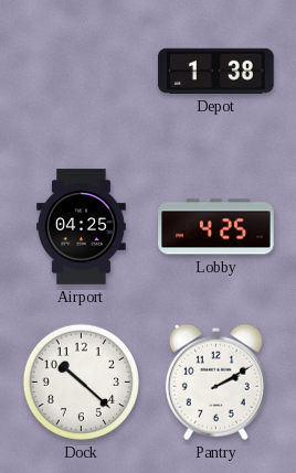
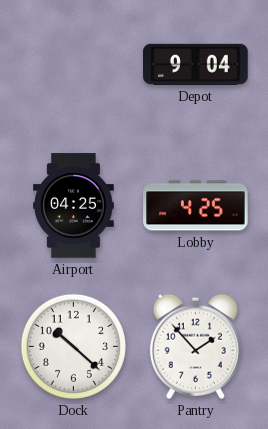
Depot: 1:38 -> 9:04
Pantry: 2:10 -> 1:53
